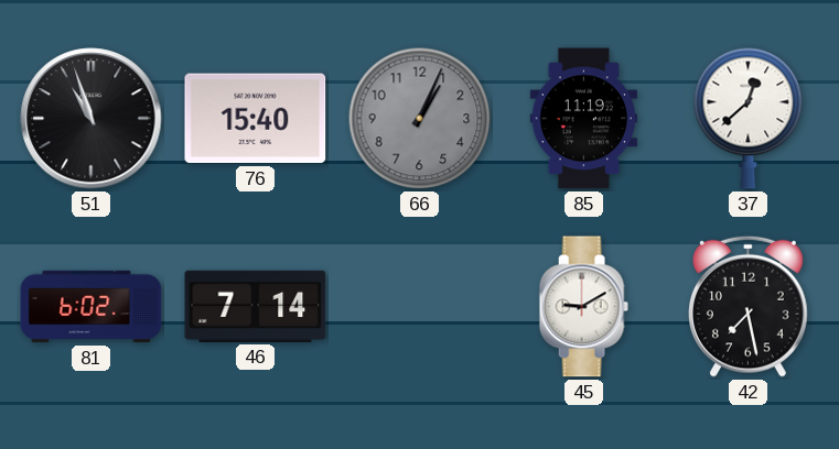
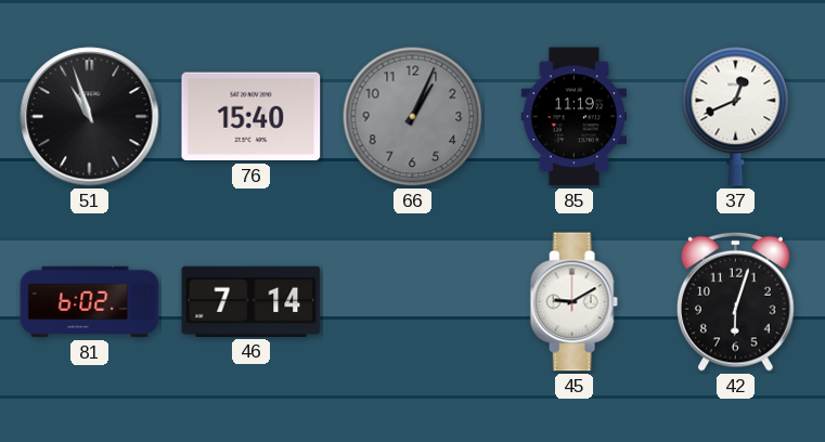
37: 12:38 -> 12:41
42: 7:28 -> 6:03
